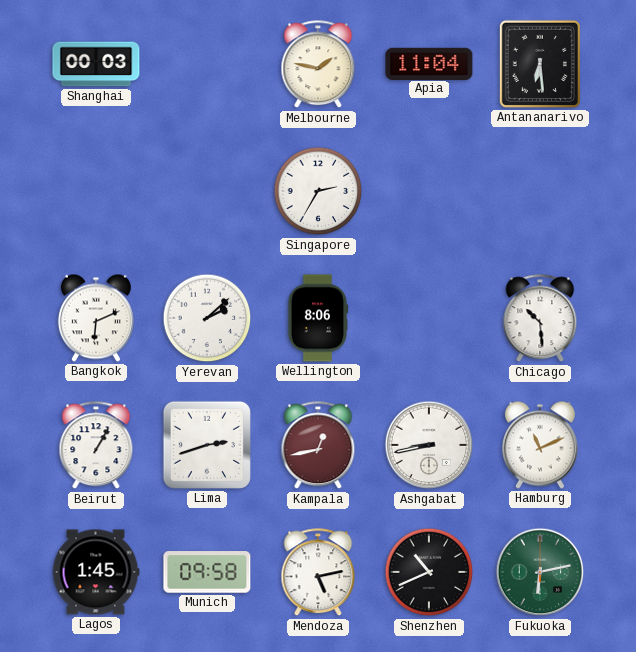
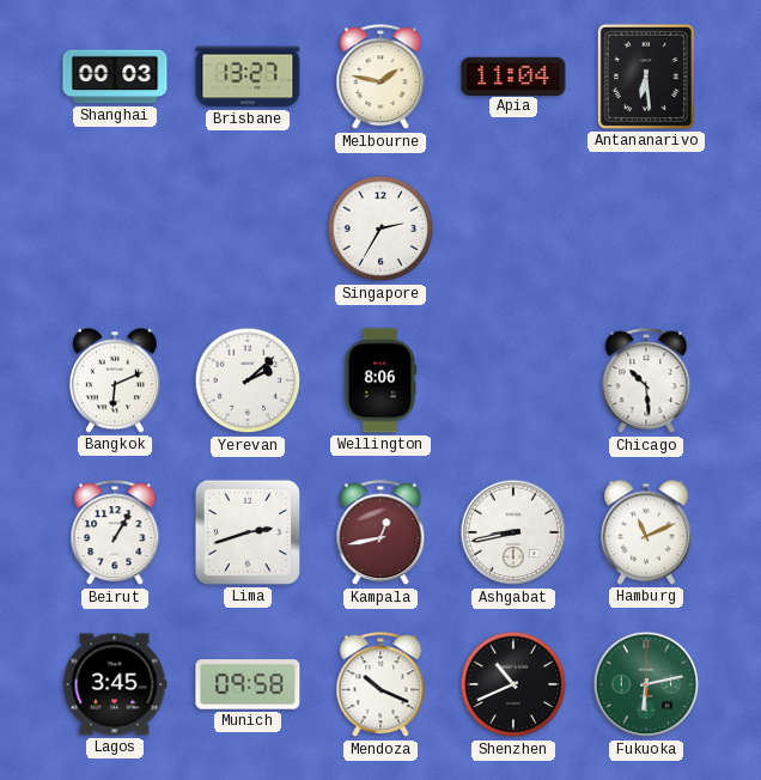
Brisbane: none -> 13:27
Lagos: 1:45 -> 3:45
Mendoza: 5:13 -> 10:19
